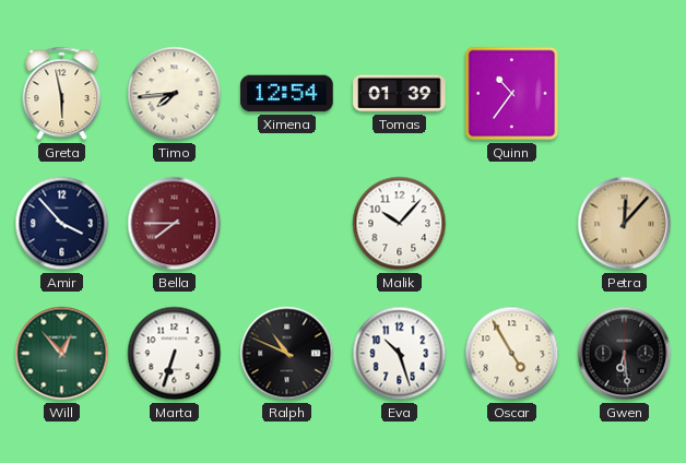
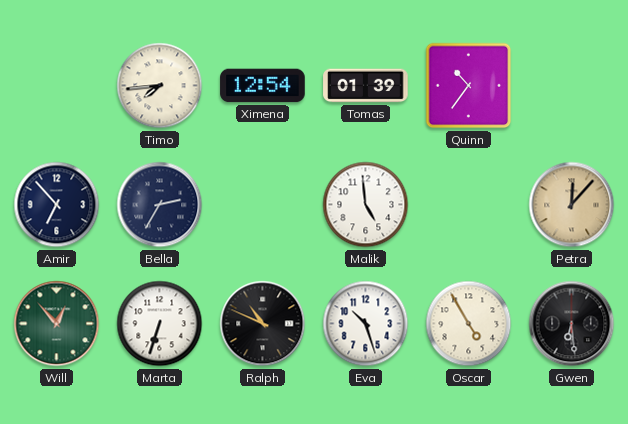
Greta: 5:58 -> none
Amir: 3:53 -> 6:53
Bella: 7:45 -> 2:35
Bella dial: burgundy -> navy
Malik: 10:07 -> 4:59
